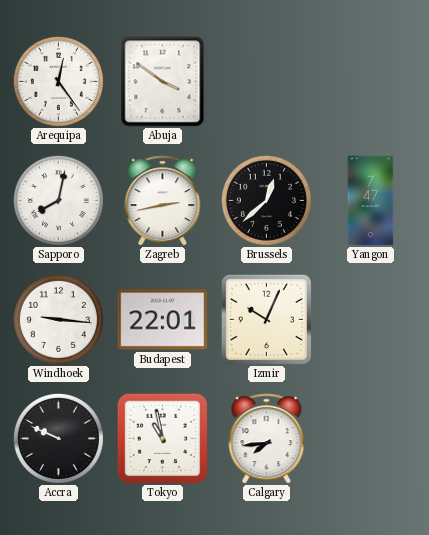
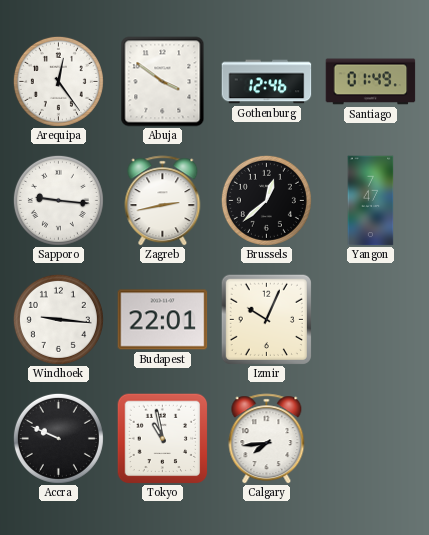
Gothenburg: none -> 12:46
Santiago: none -> 01:49
Sapporo: 8:02 -> 9:16
